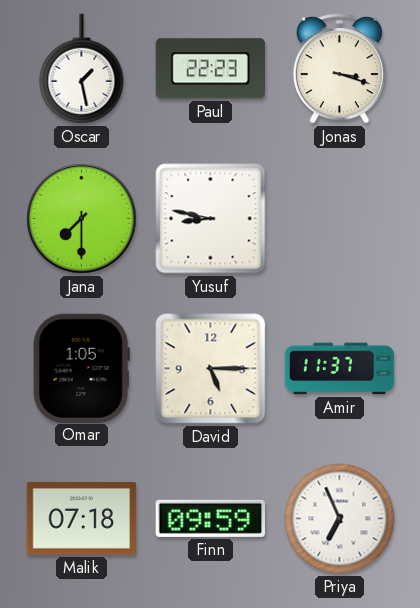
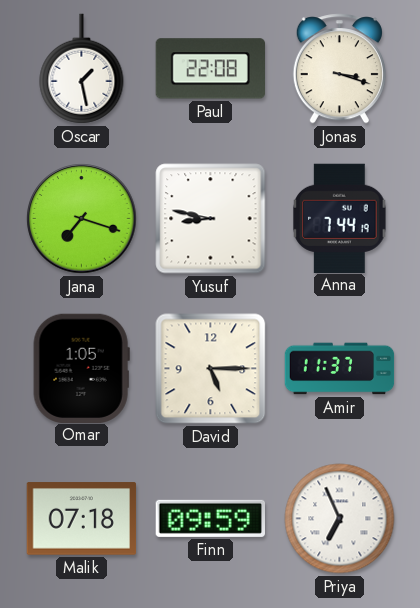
Paul: 22:23 -> 22:08
Jana: 7:30 -> 7:18
Anna: none -> 7:44
